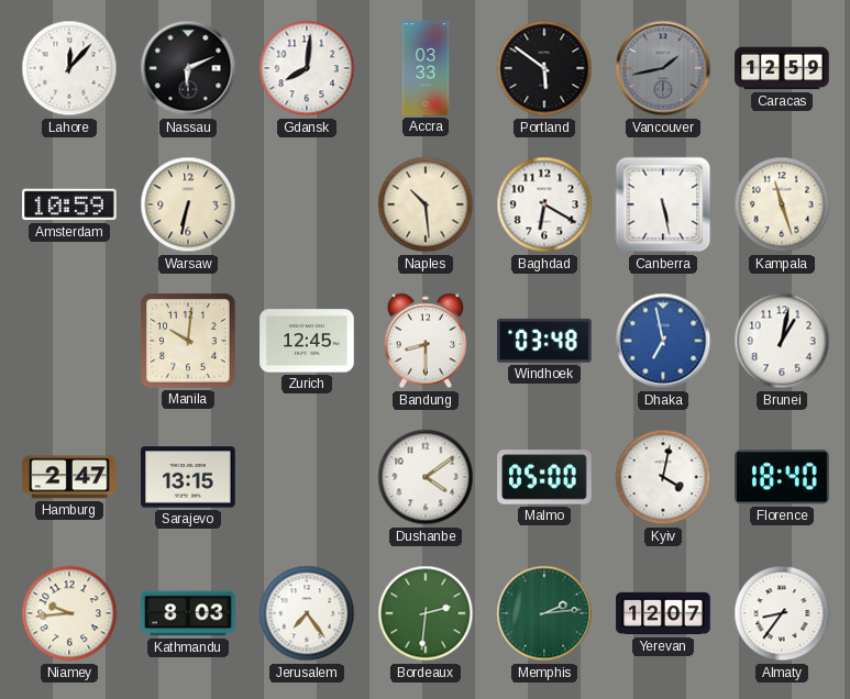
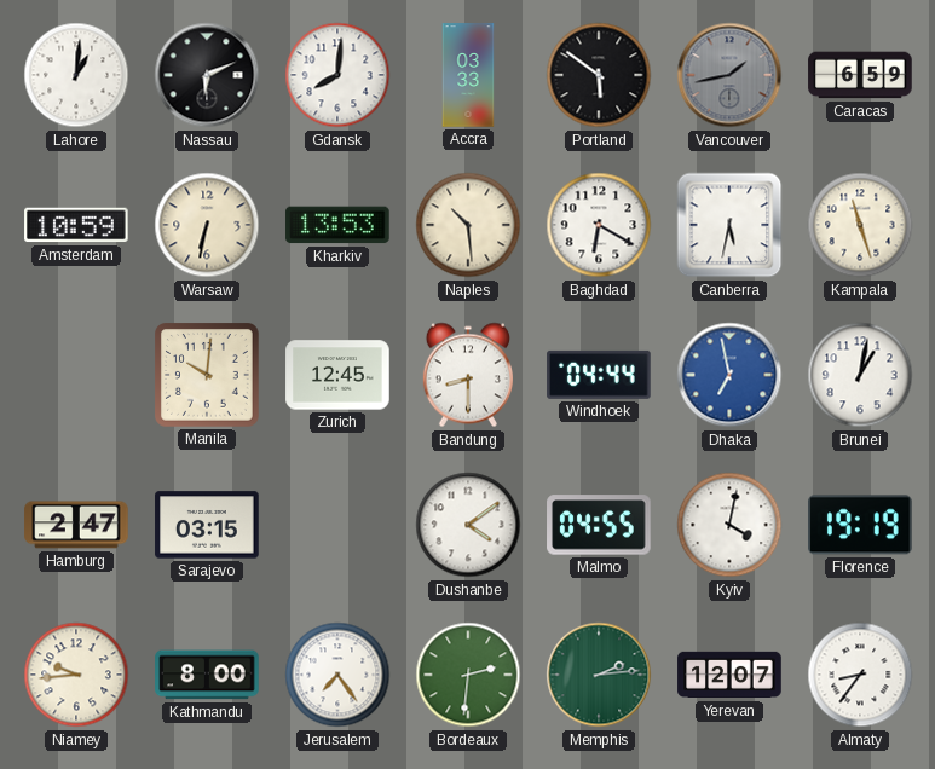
Lahore: 12:07 -> 1:01
Caracas: 12:59 -> 6:59
Kharkiv: none -> 13:53
Canberra: 5:28 -> 5:32
Windhoek: 03:48 -> 04:44
Sarajevo: 13:15 -> 03:15
Malmo: 05:00 -> 04:55
Florence: 18:40 -> 19:19
Kathmandu: 8:03 -> 8:00
